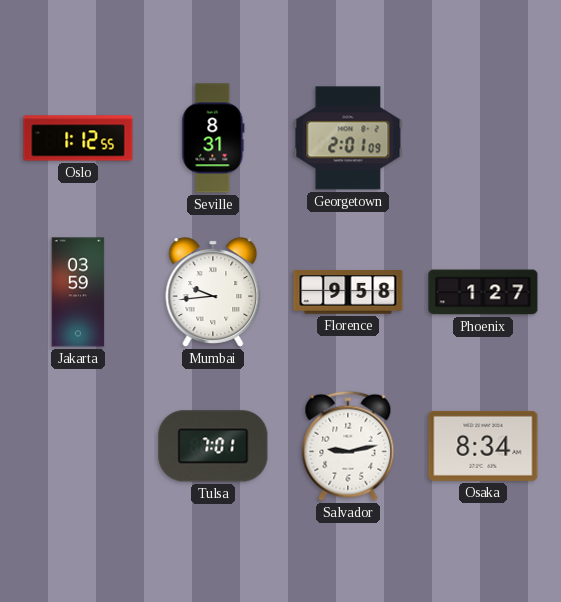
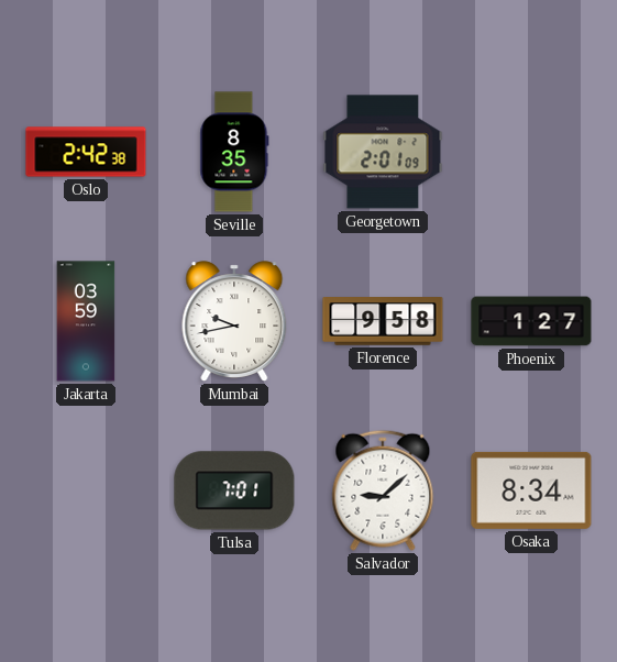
Oslo: 1:12 -> 2:42
Seville: 8:31 -> 8:35
Mumbai: 9:44 -> 9:43
Salvador: 9:13 -> 9:08
